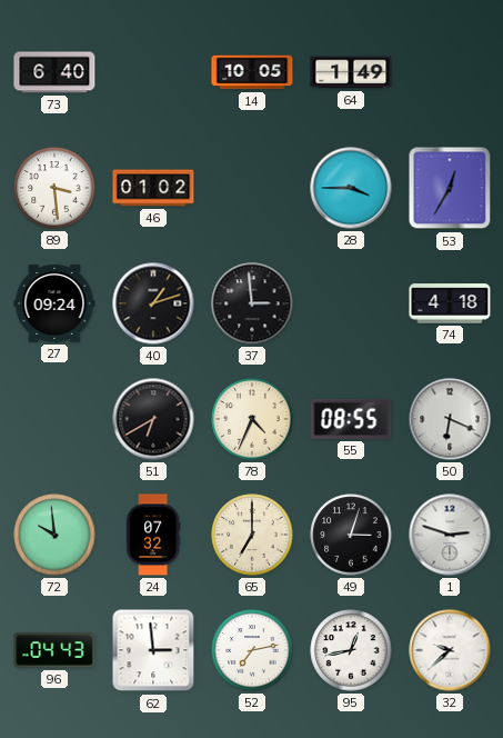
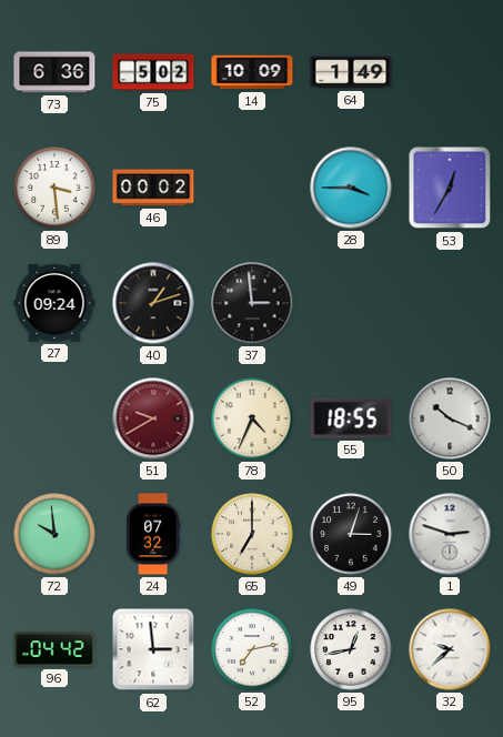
73: 6:40 -> 6:36
75: none -> 5:02
14: 10:05 -> 10:09
46: 01:02 -> 00:02
74: 4:18 -> none
51: 6:40 -> 9:40
51 dial: black -> burgundy
55: 08:55 -> 18:55
50: 6:19 -> 10:19
96: 04:43 -> 04:42
